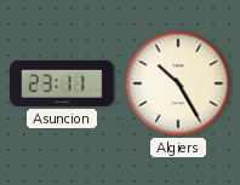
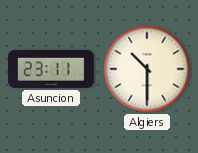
Algiers: 10:25 -> 10:30
